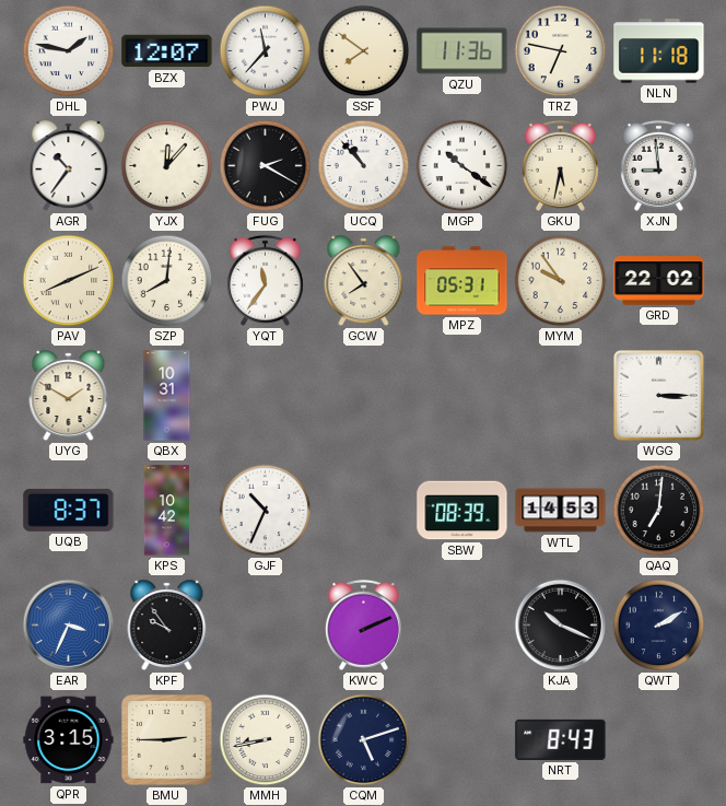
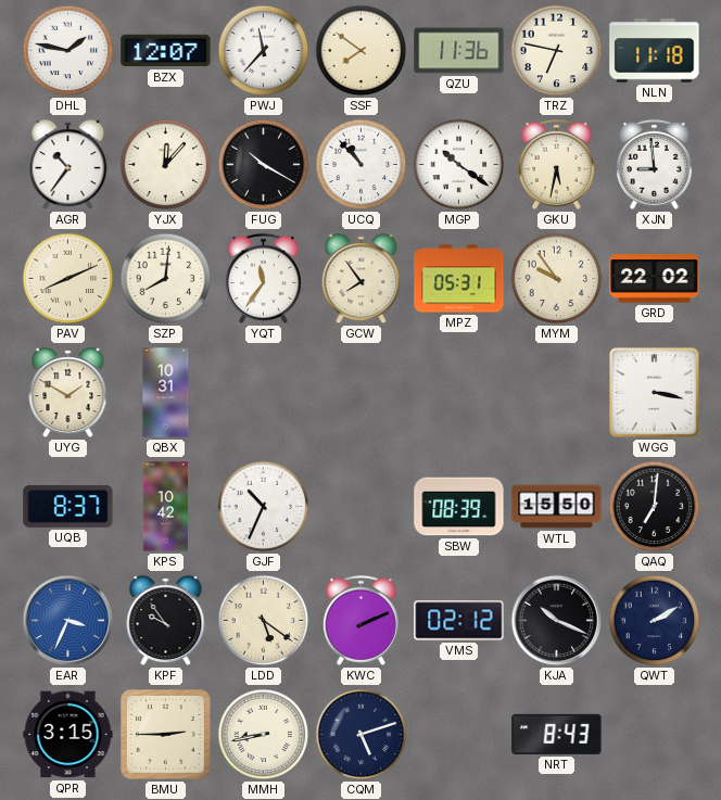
FUG: 2:20 -> 10:20
WGG: 3:15 -> 3:17
WTL: 14:53 -> 15:50
LDD: none -> 5:21
VMS: none -> 02:12
